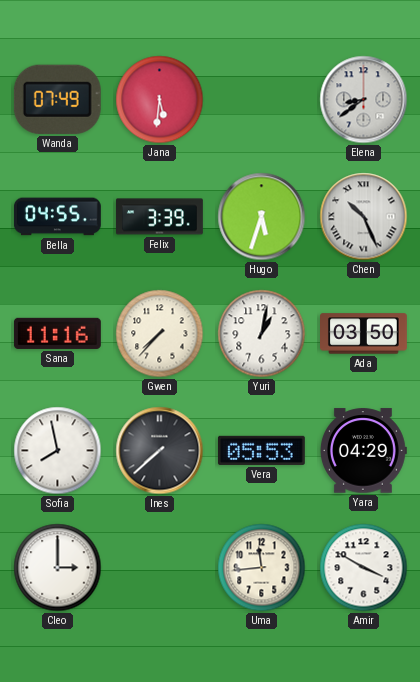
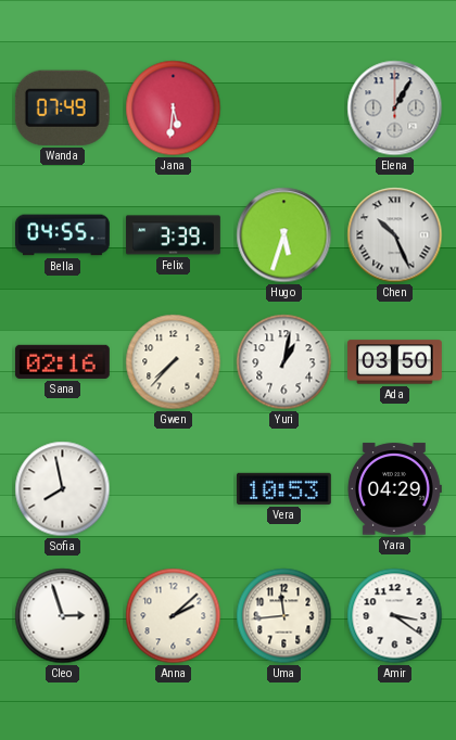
Elena: 8:39 -> 1:05
Sana: 11:16 -> 02:16
Ines: 7:38 -> none
Vera: 05:53 -> 10:53
Cleo: 3:00 -> 2:57
Anna: none -> 2:08
Amir: 3:50 -> 3:21
